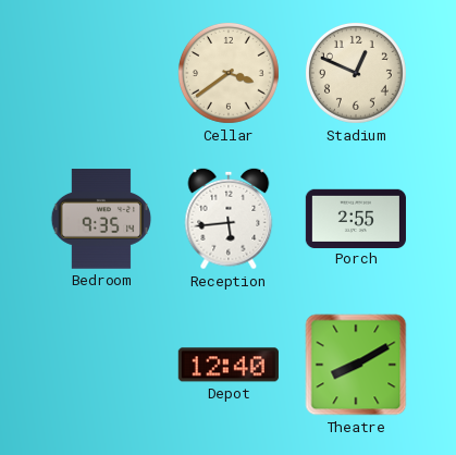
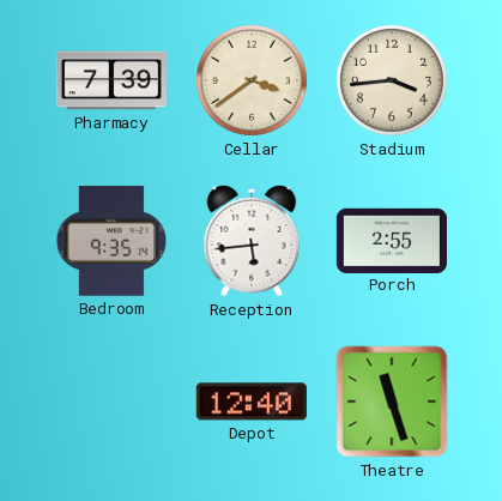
Pharmacy: none -> 7:39
Stadium: 12:49 -> 3:44
Theatre: 8:10 -> 11:27
